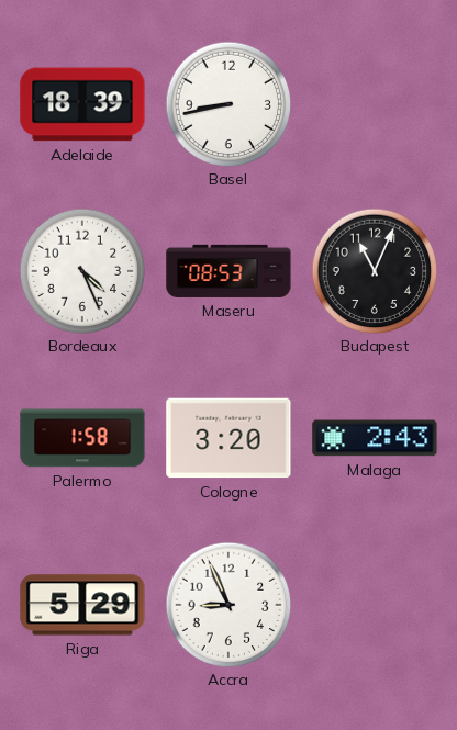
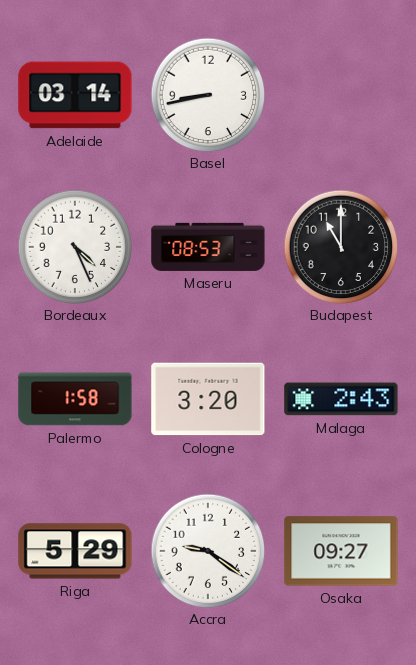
Adelaide: 18:39 -> 03:14
Budapest: 11:04 -> 11:00
Accra: 8:56 -> 9:21
Osaka: none -> 09:27
